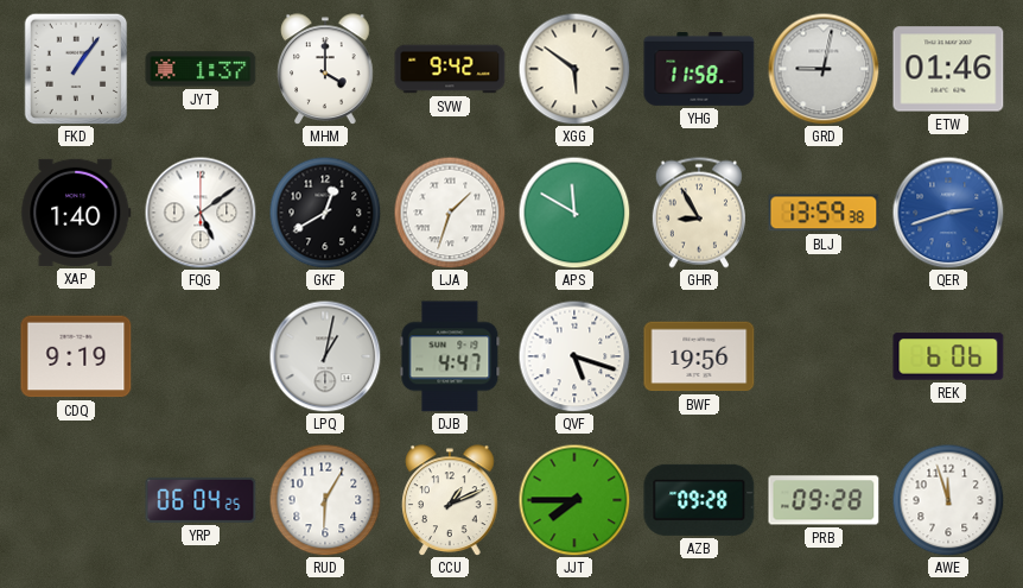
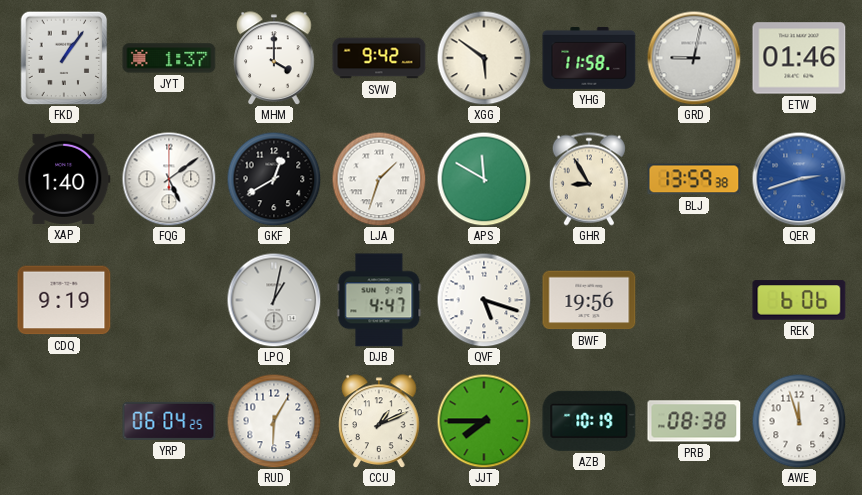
AZB: 09:28 -> 10:19
PRB: 09:28 -> 08:38
